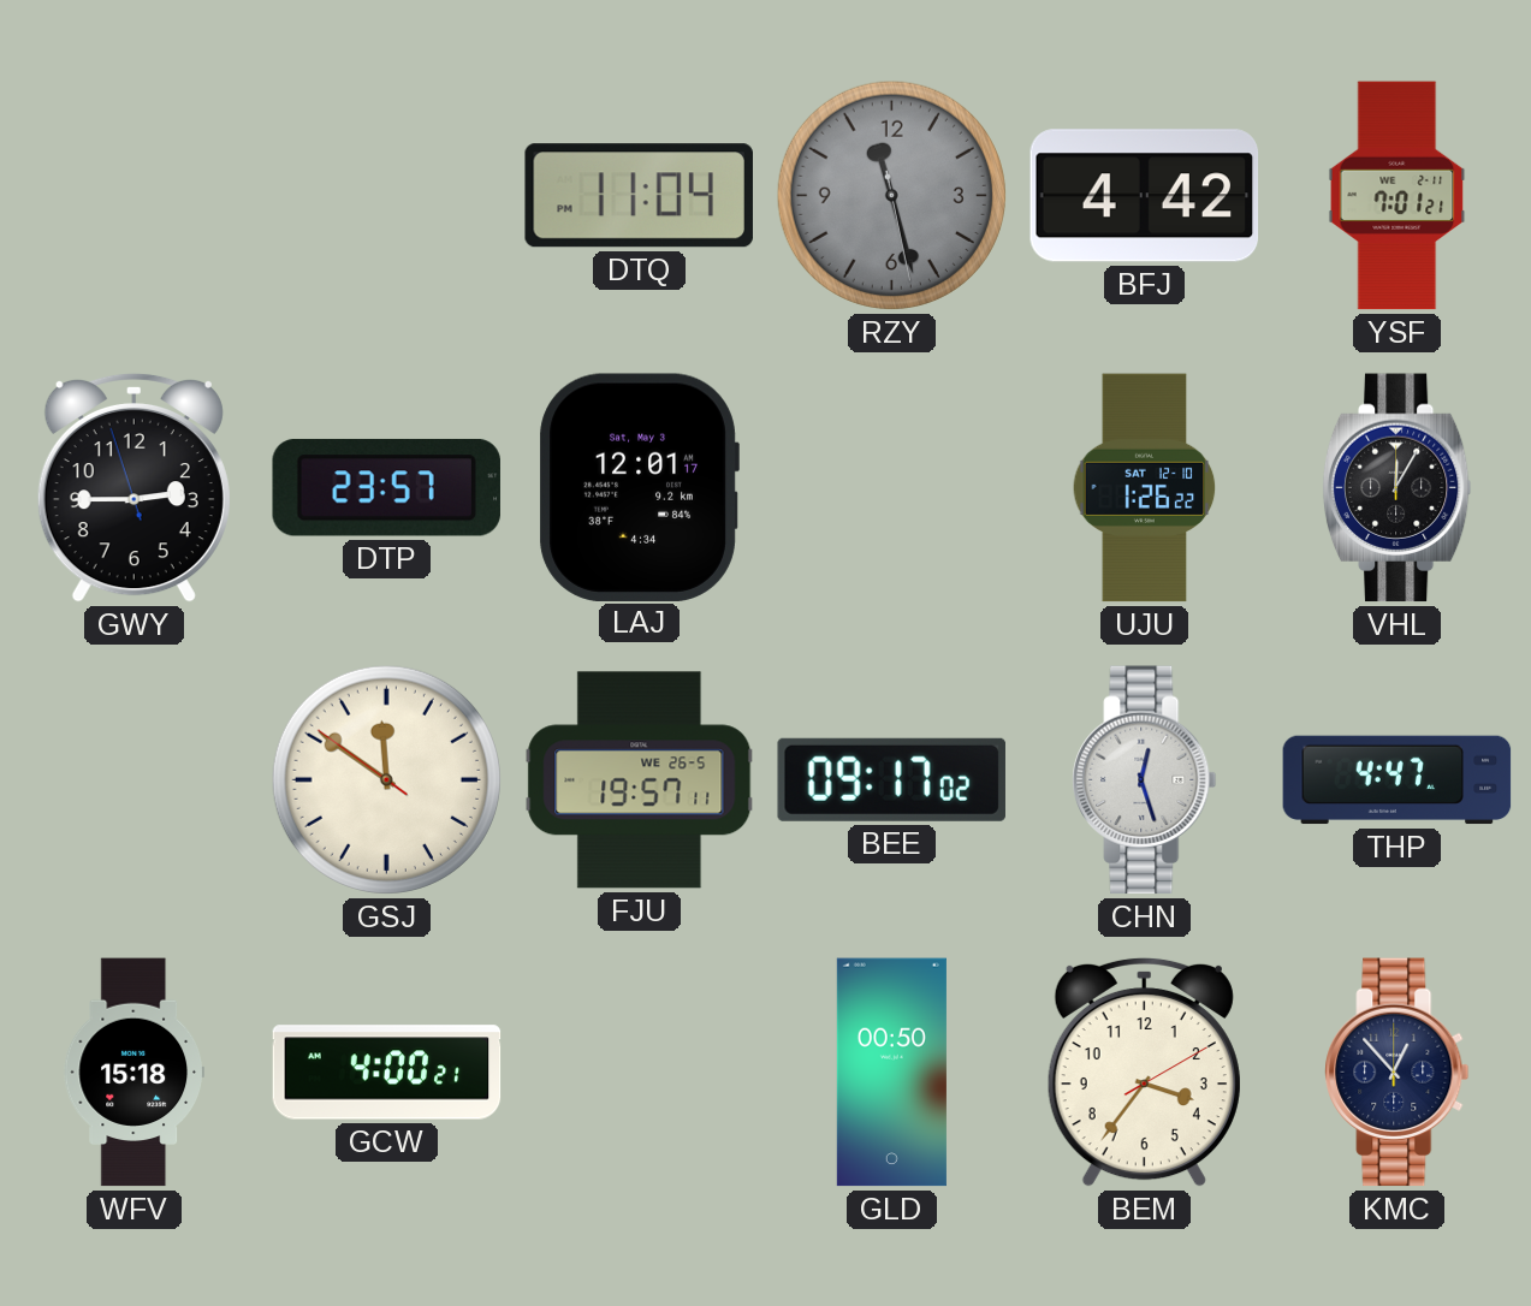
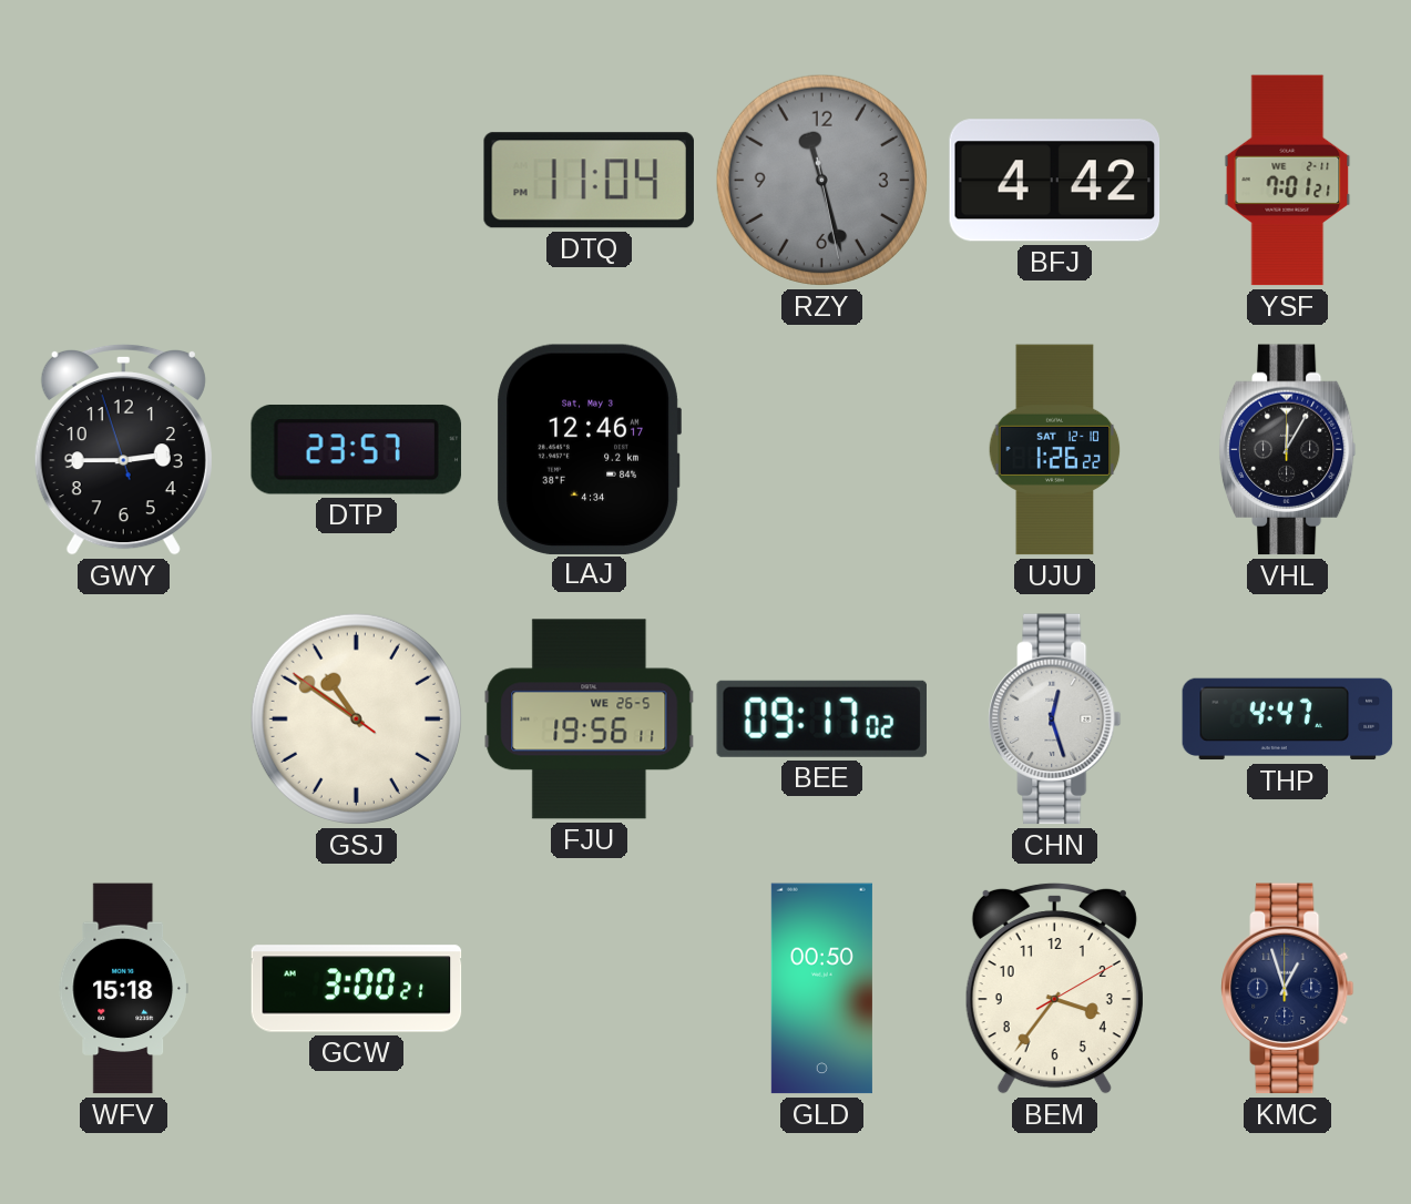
LAJ: 12:01 -> 12:46
GSJ: 11:50 -> 10:50
FJU: 19:57 -> 19:56
GCW: 4:00 -> 3:00
KMC: 12:53 -> 12:57
